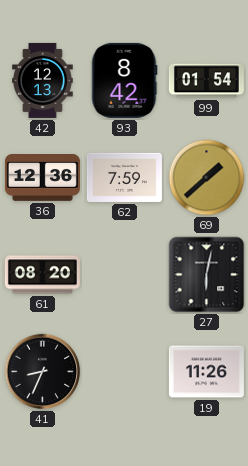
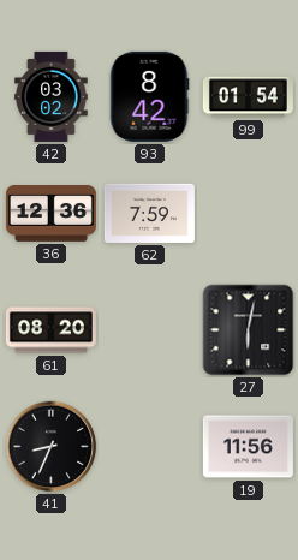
42: 12:13 -> 03:02
69: 1:38 -> none
19: 11:26 -> 11:56
